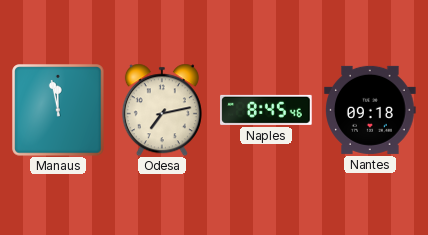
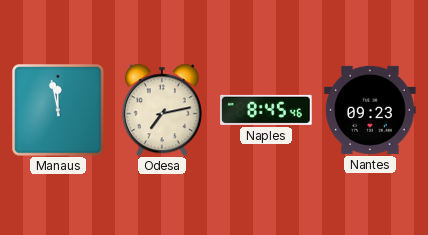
Nantes: 09:18 -> 09:23
